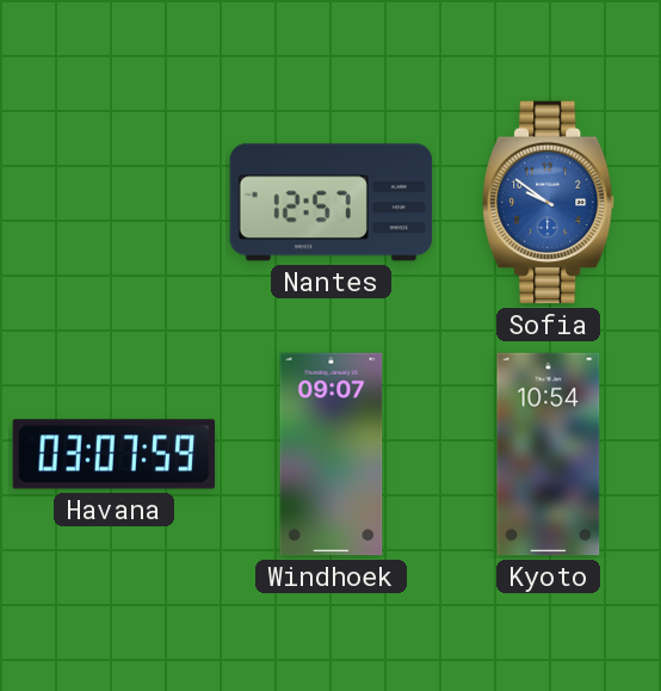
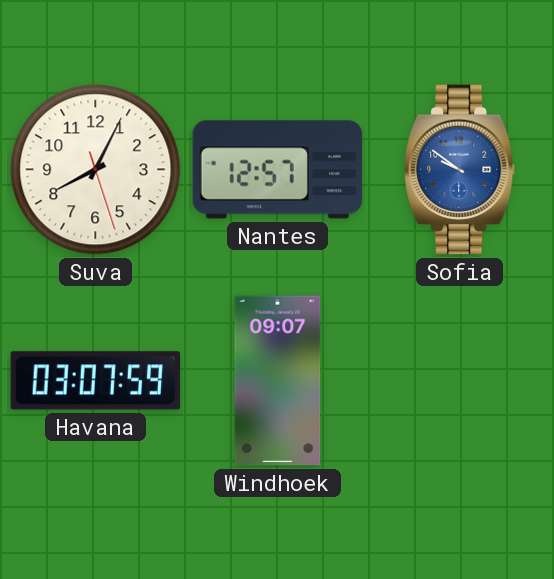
Suva: none -> 8:04
Kyoto: 10:54 -> none
